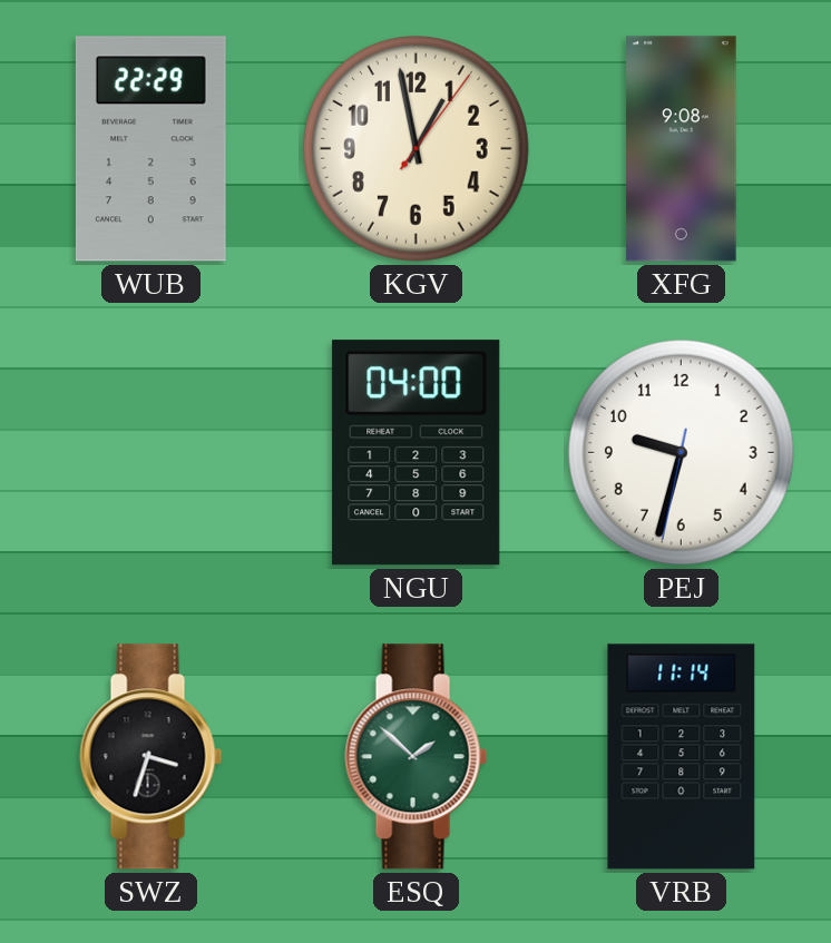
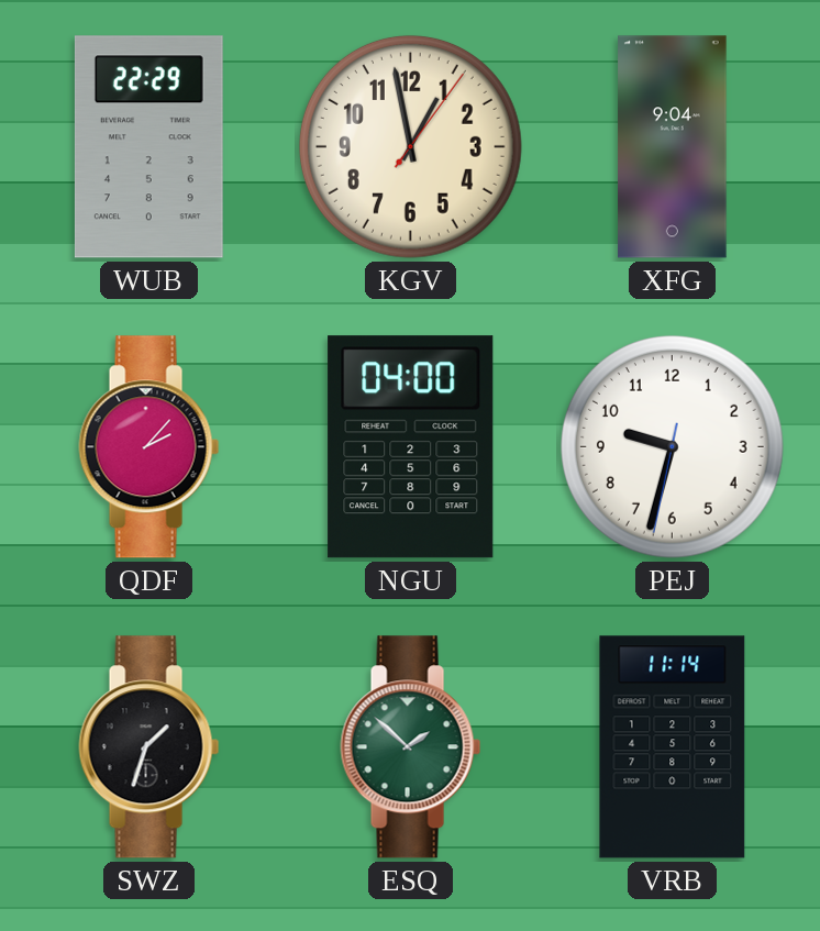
XFG: 9:08 -> 9:04
QDF: none -> 2:07
SWZ: 3:33 -> 1:33
